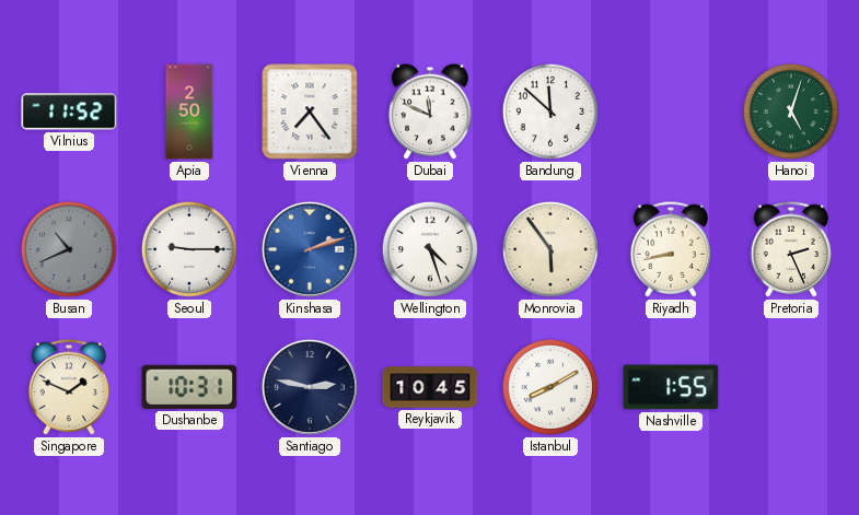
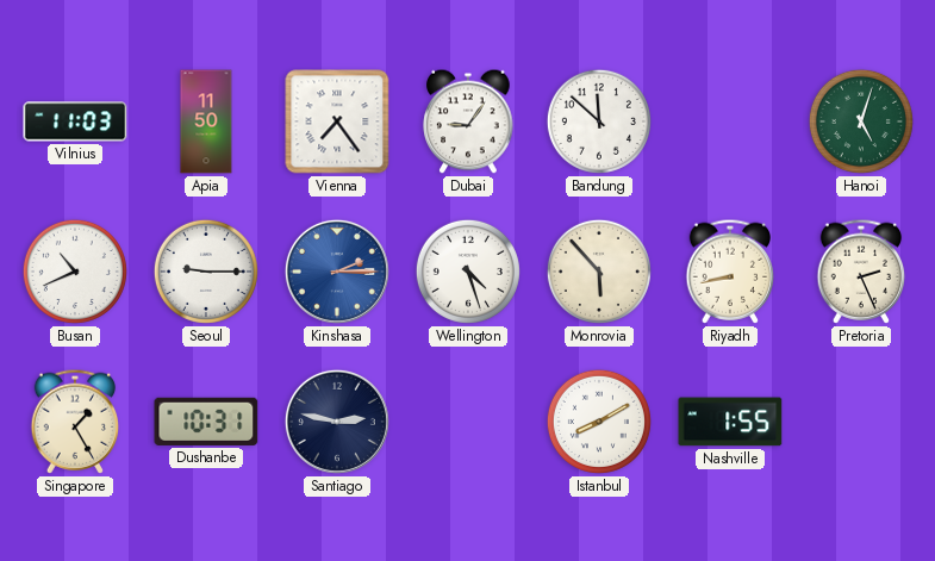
Vilnius: 11:52 -> 11:03
Apia: 2:50 -> 11:50
Dubai: 11:49 -> 9:06
Busan dial: grey -> white
Kinshasa: 2:12 -> 2:15
Monrovia: 5:54 -> 5:53
Singapore: 1:49 -> 1:25
Reykjavik: 10:45 -> none
